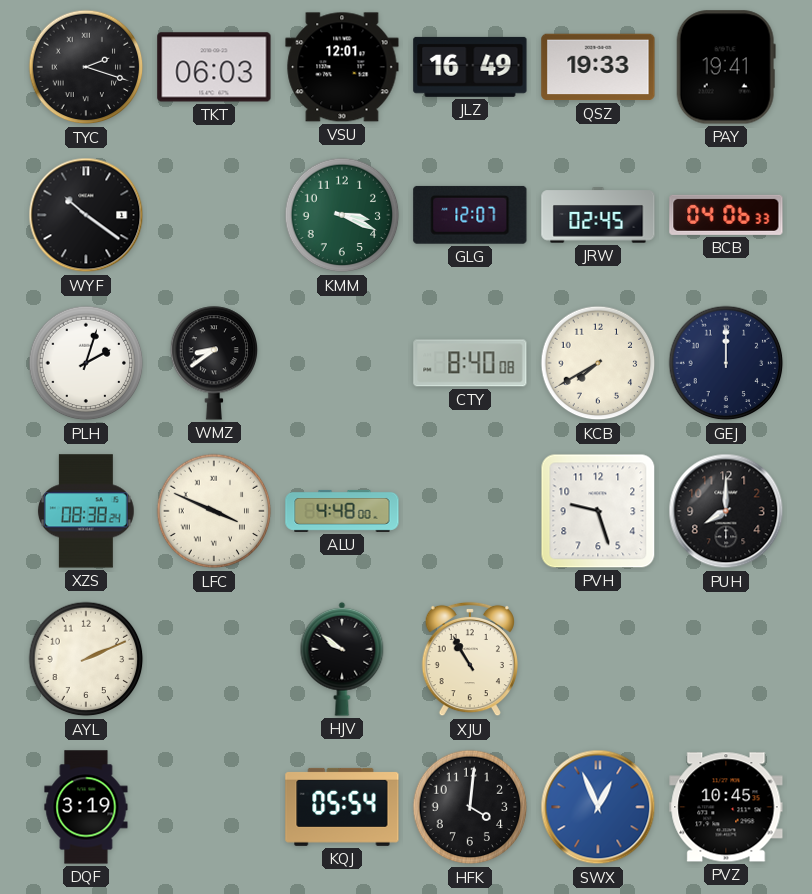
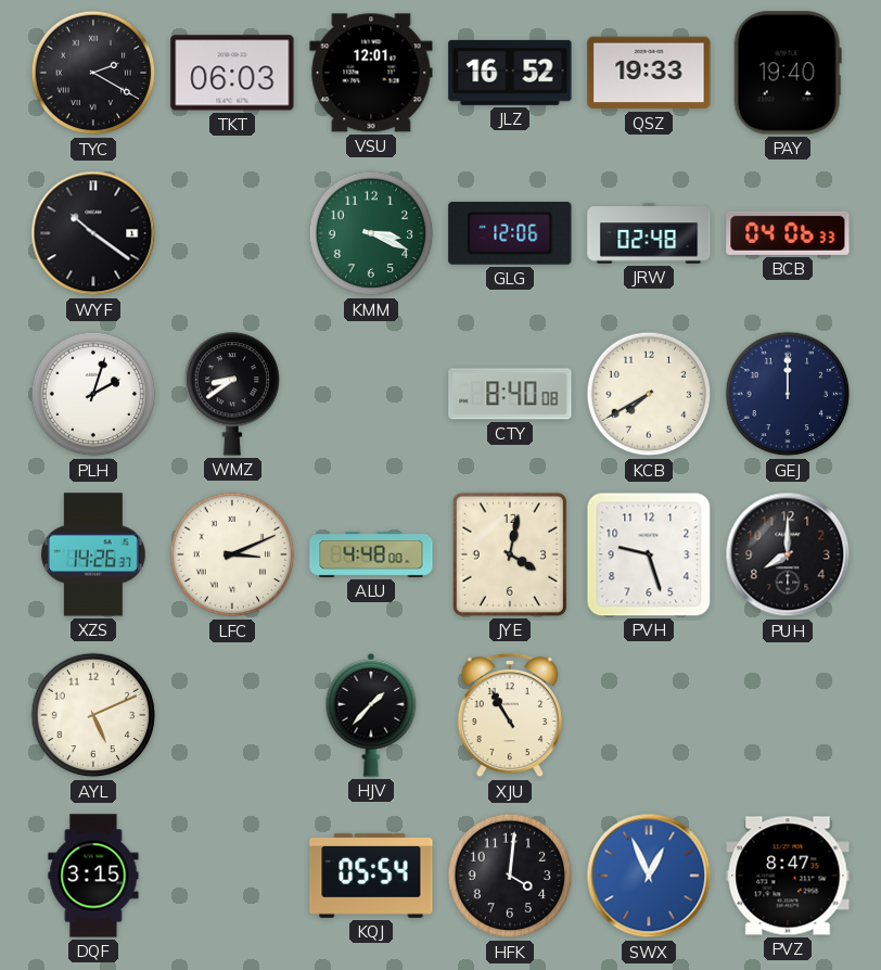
TYC: 2:18 -> 2:20
JLZ: 16:49 -> 16:52
PAY: 19:41 -> 19:40
GLG: 12:07 -> 12:06
JRW: 02:45 -> 02:48
XZS: 08:38 -> 14:26
LFC: 3:49 -> 3:11
JYE: none -> 4:02
AYL: 2:11 -> 5:11
HJV: 9:51 -> 1:37
DQF: 3:19 -> 3:15
PVZ: 10:45 -> 8:47
